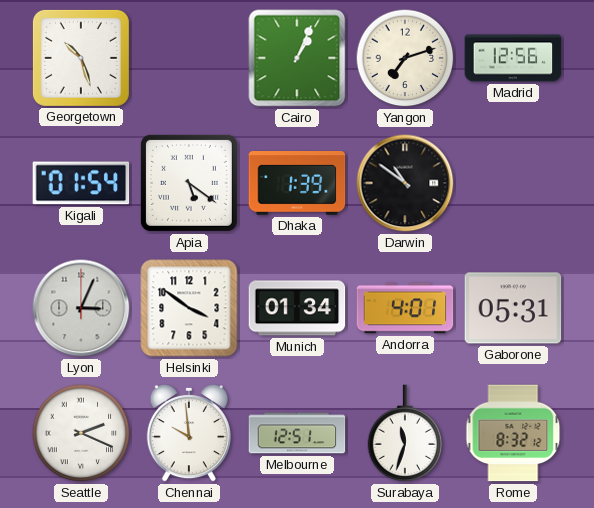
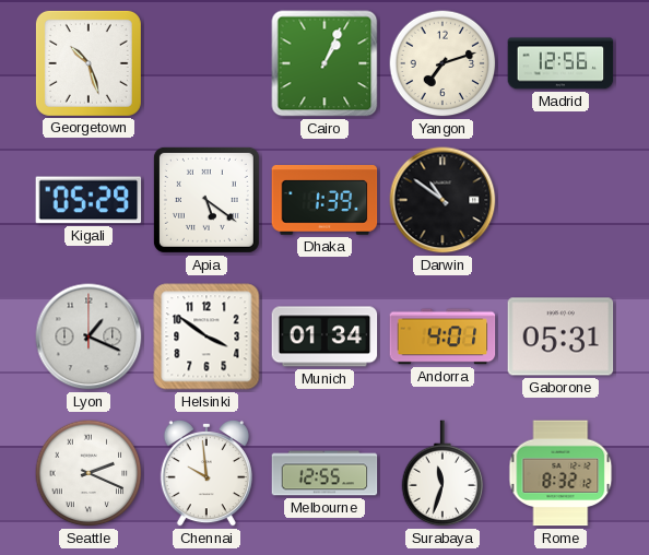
Kigali: 01:54 -> 05:29
Lyon: 3:04 -> 1:19
Melbourne: 12:51 -> 12:55
